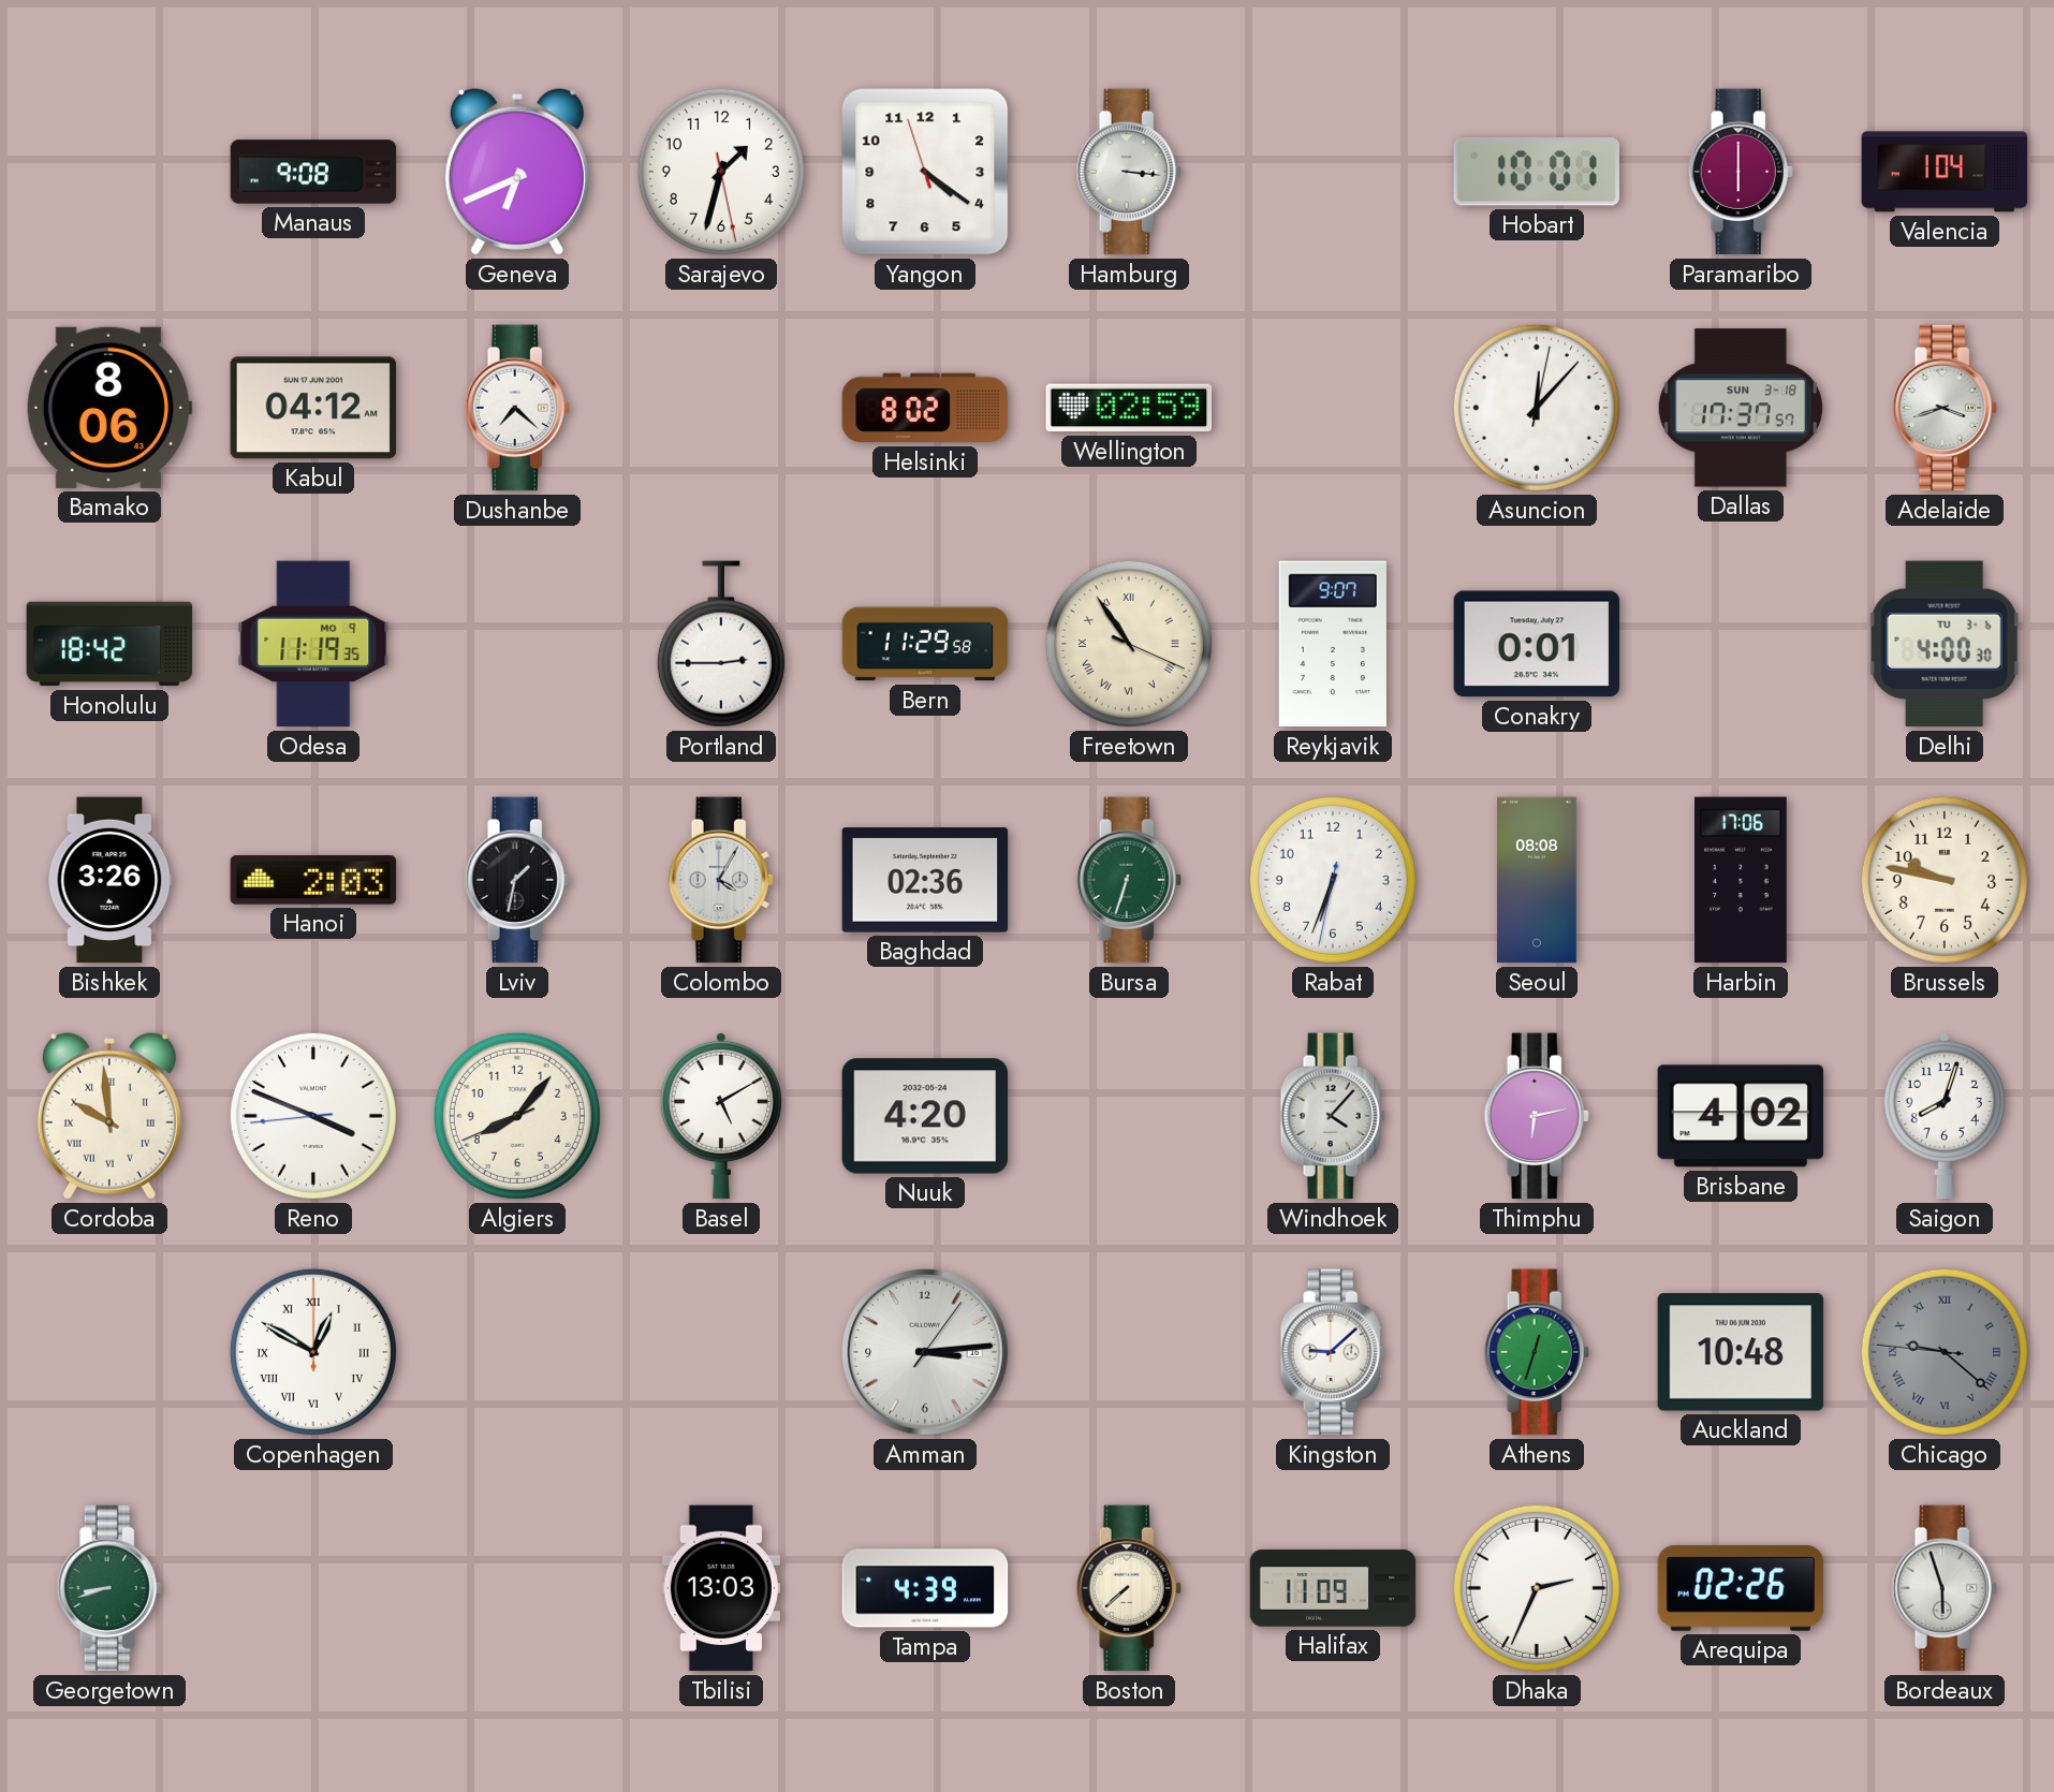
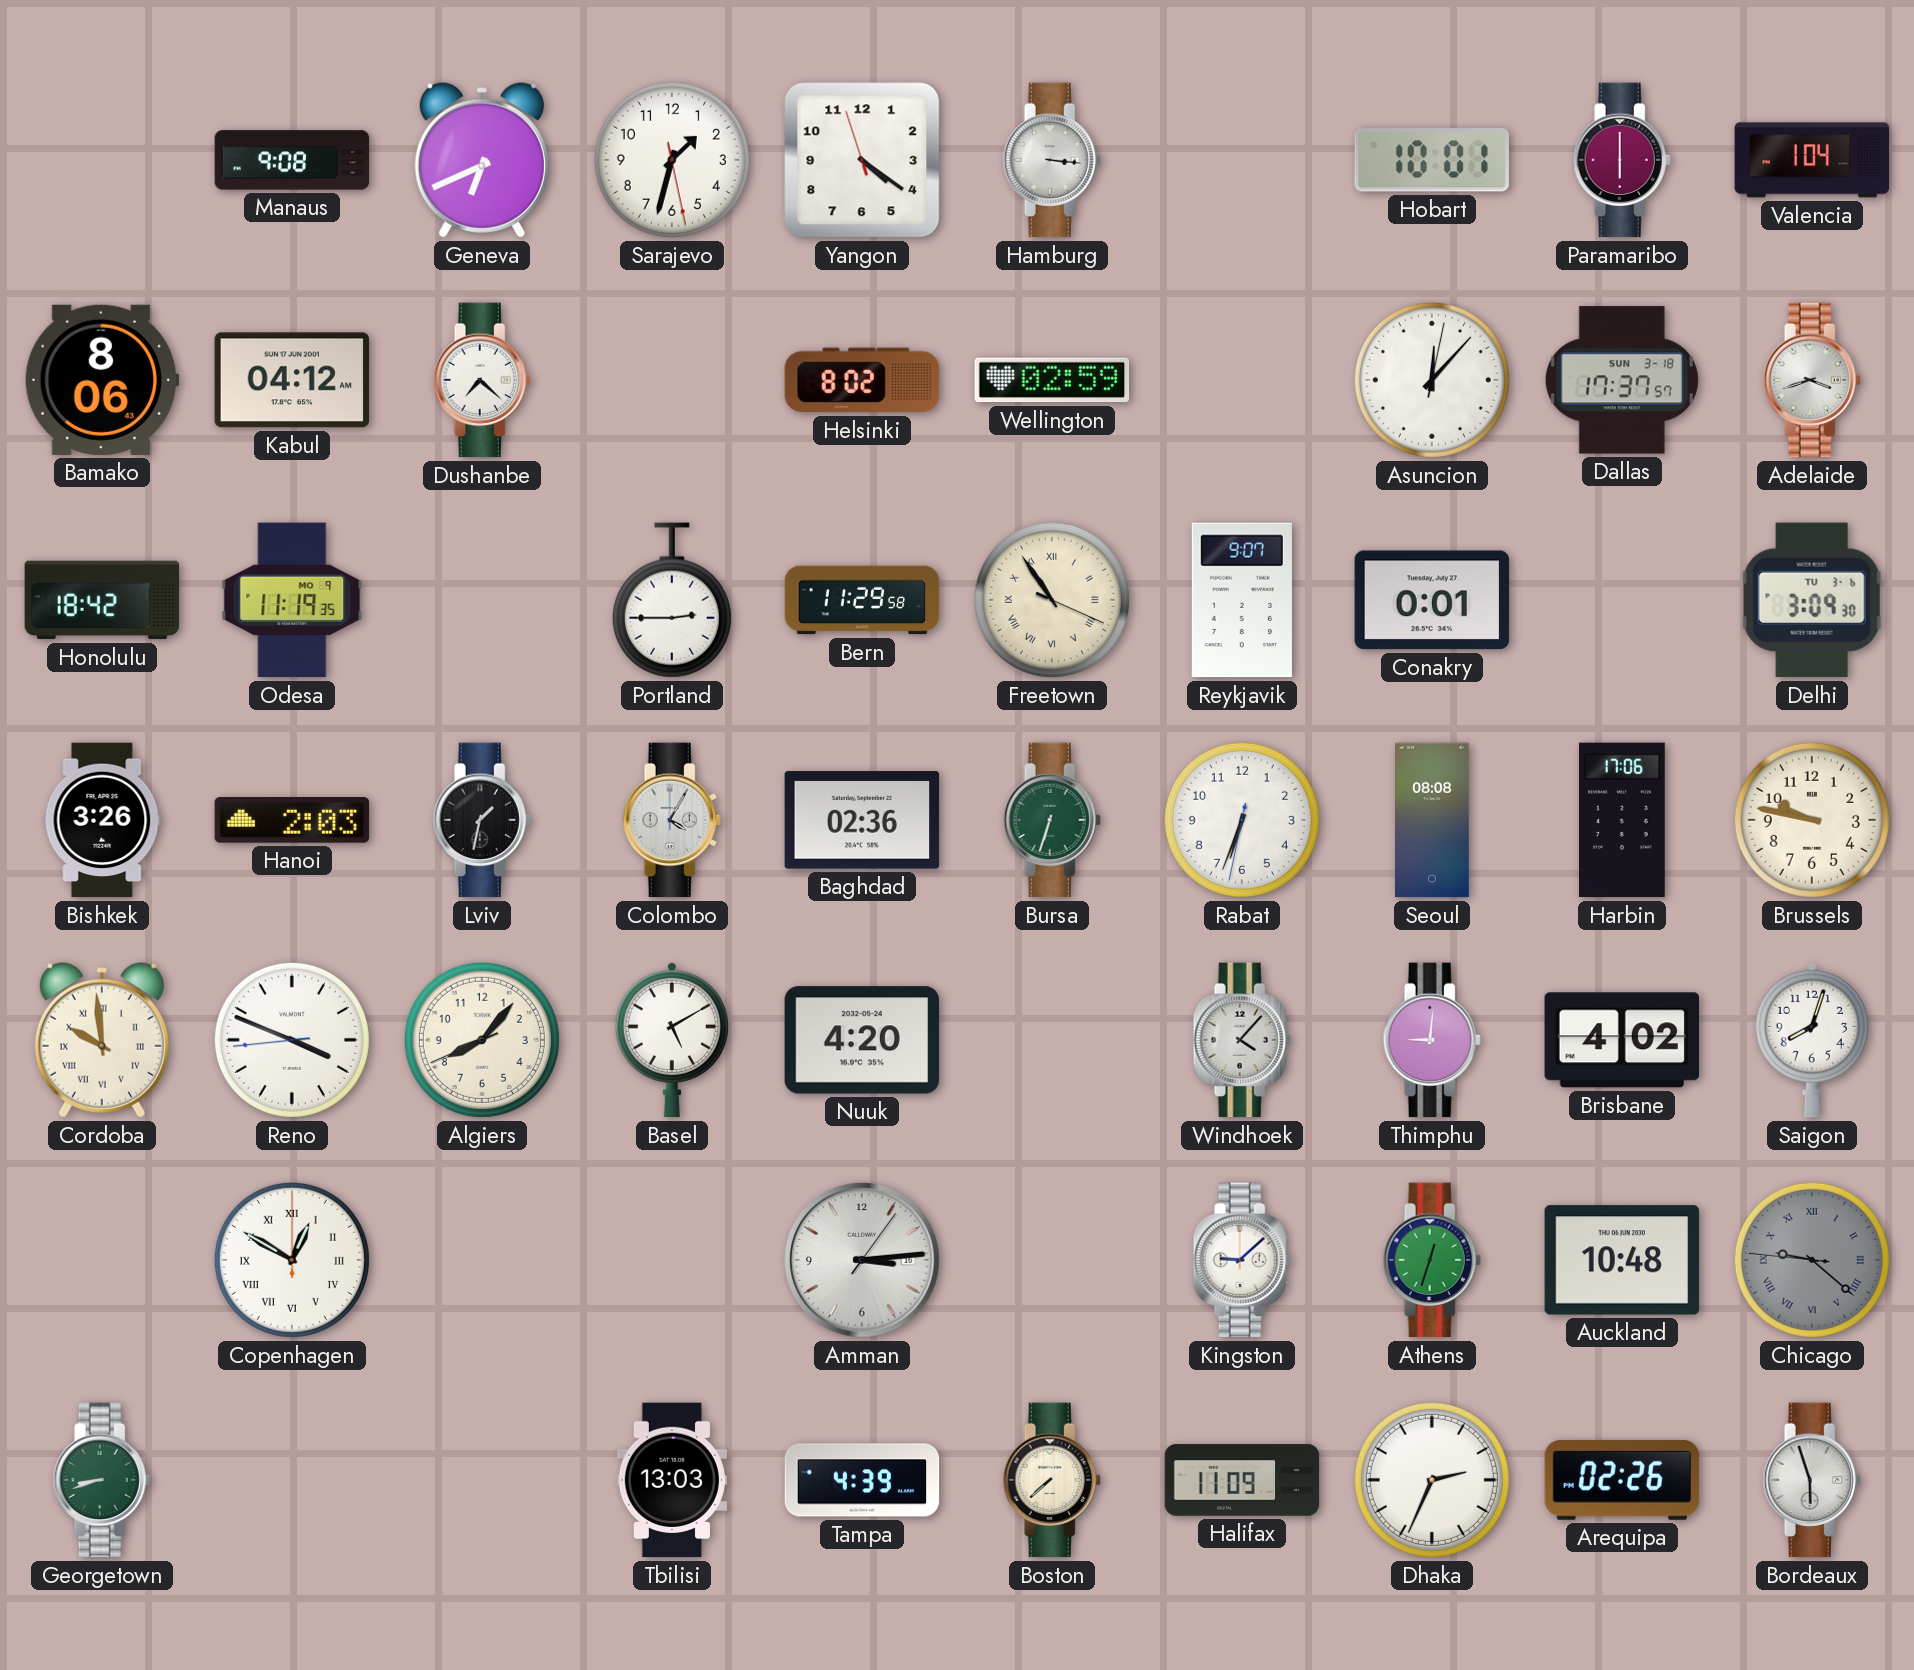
Delhi: 4:00 -> 3:09
Thimphu: 6:13 -> 9:01
